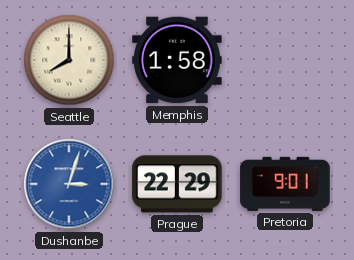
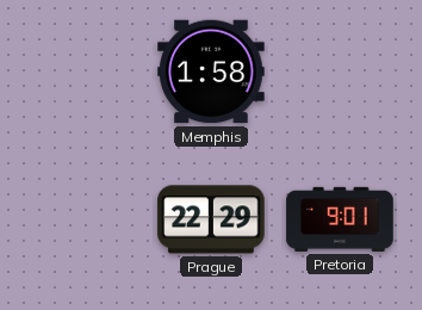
Seattle: 8:00 -> none
Dushanbe: 3:03 -> none
